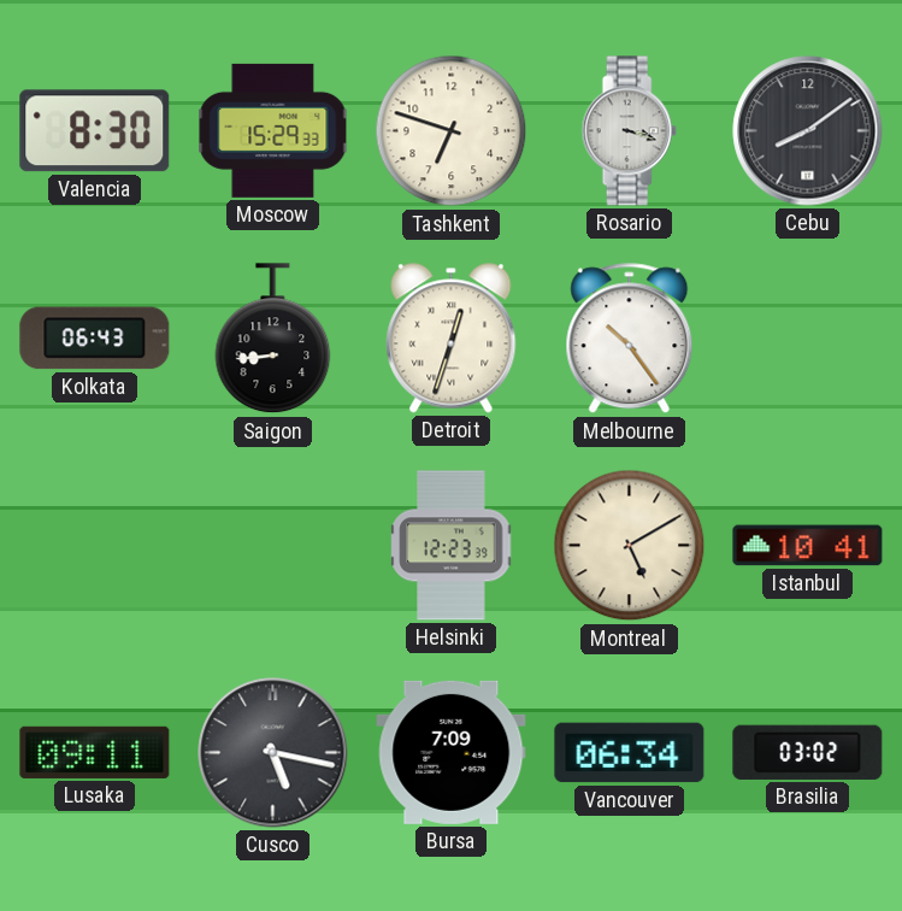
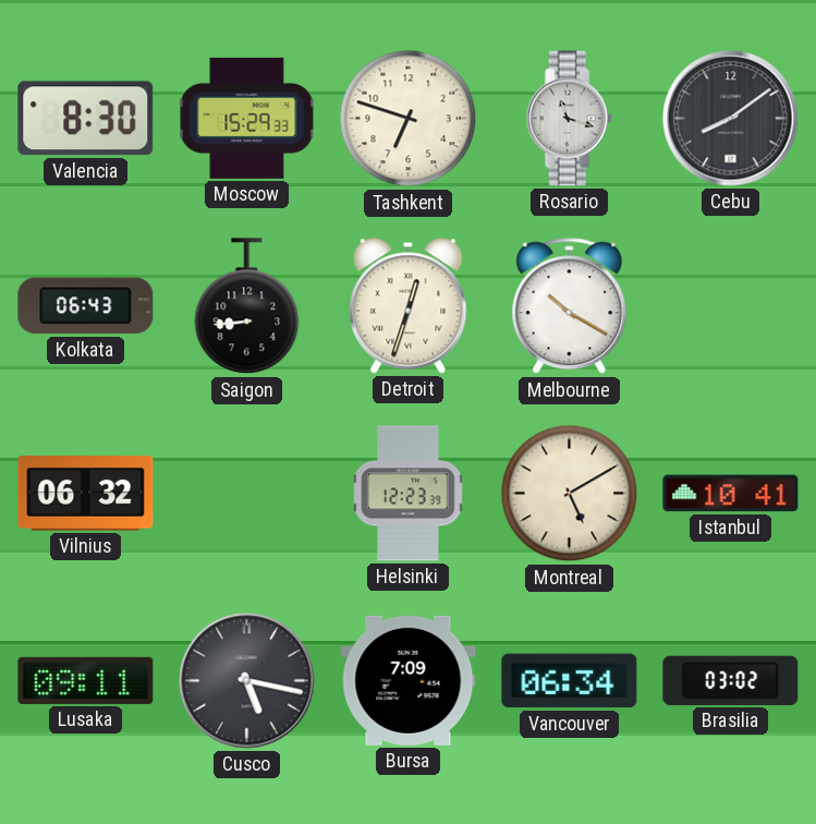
Rosario: 3:18 -> 11:18
Melbourne: 10:24 -> 10:20
Vilnius: none -> 06:32
